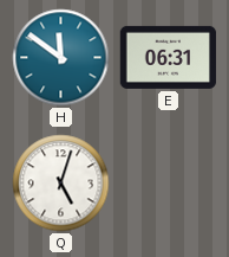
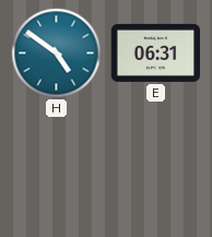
H: 11:51 -> 4:51
Q: 5:03 -> none
